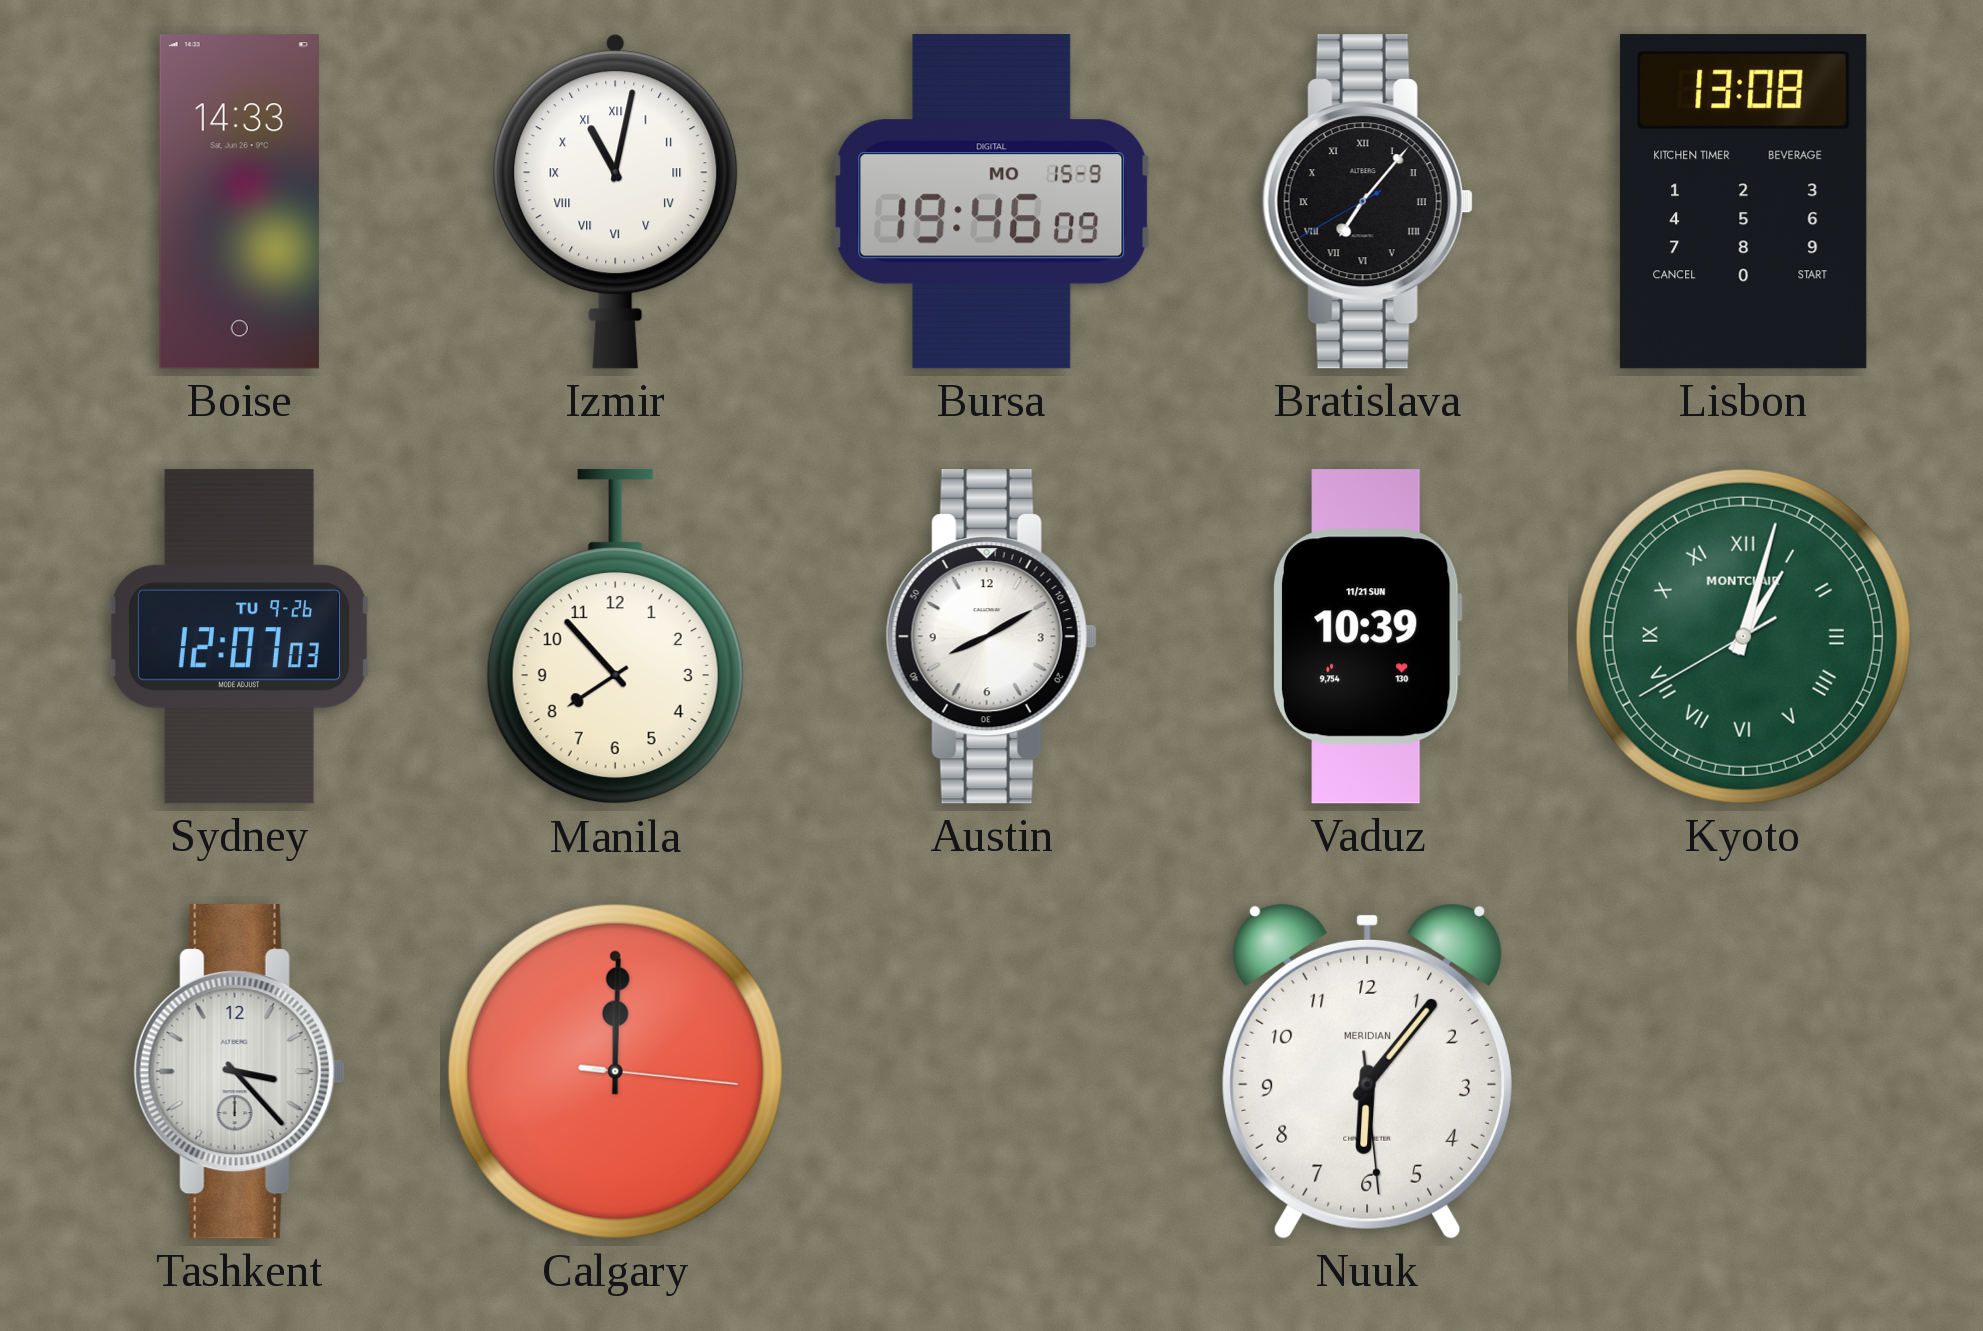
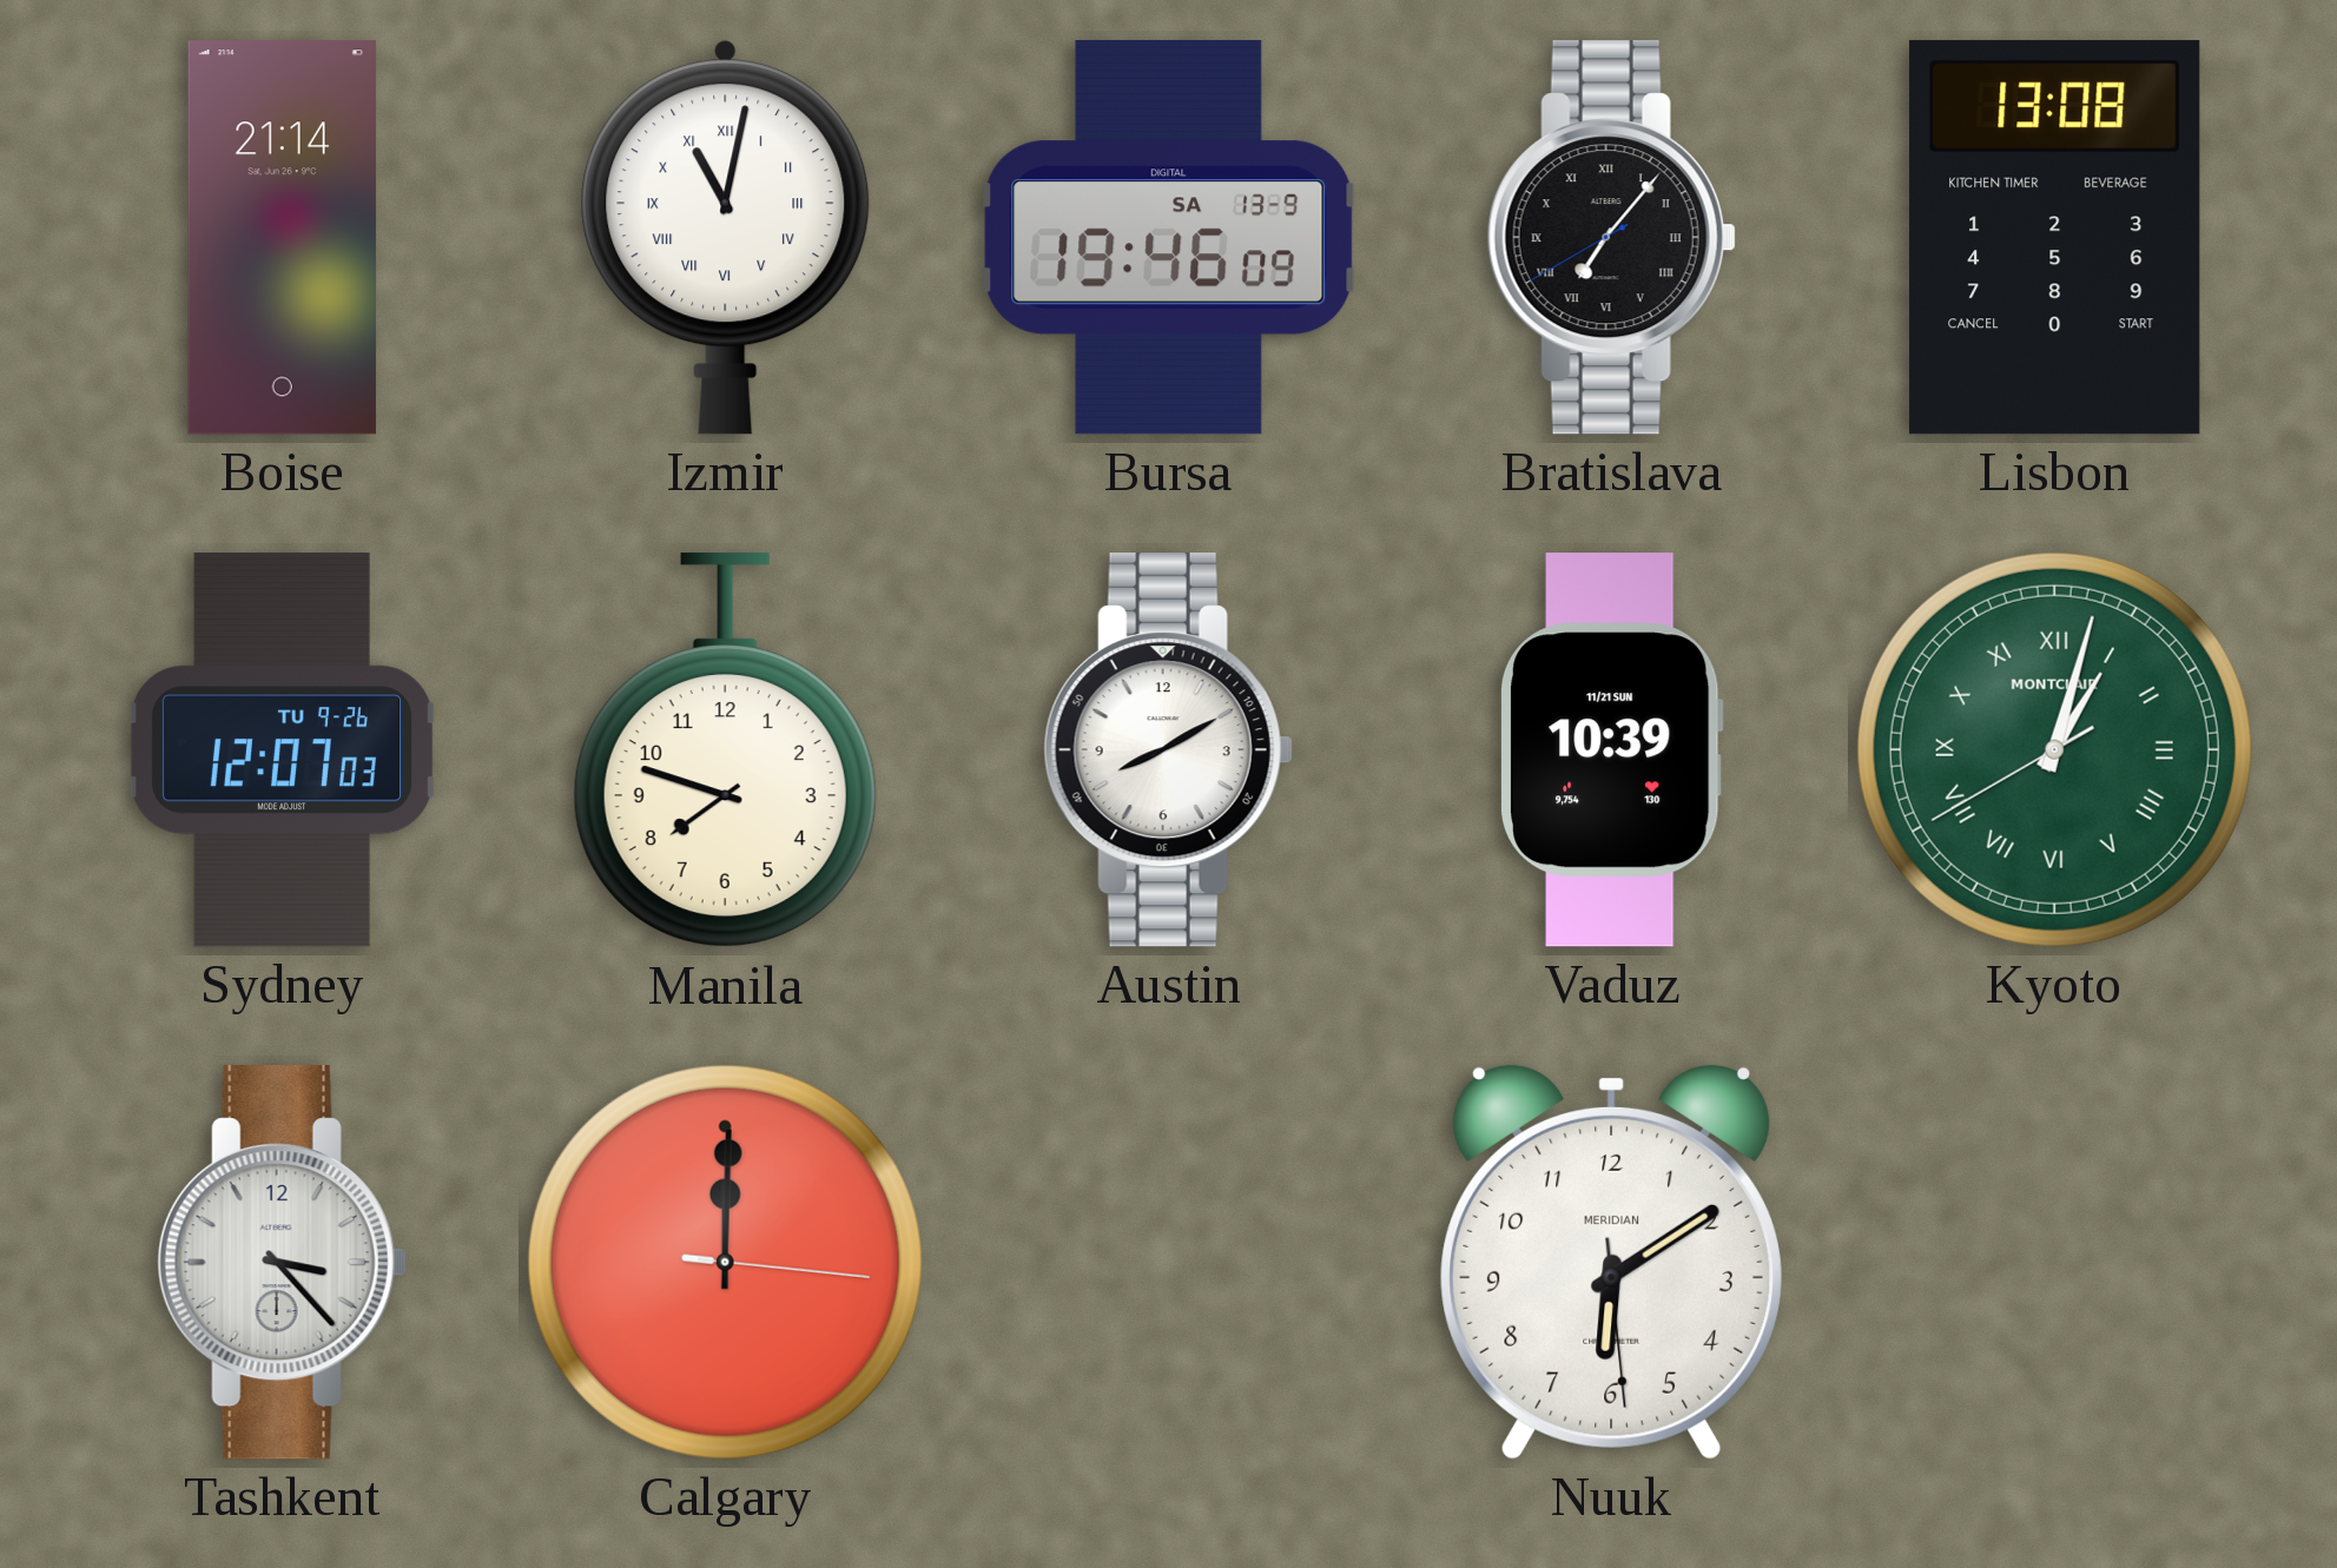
Boise: 14:33 -> 21:14
Bursa date: MO 15-9 -> SA 13-9
Manila: 7:53 -> 7:48
Nuuk: 6:06 -> 6:09
